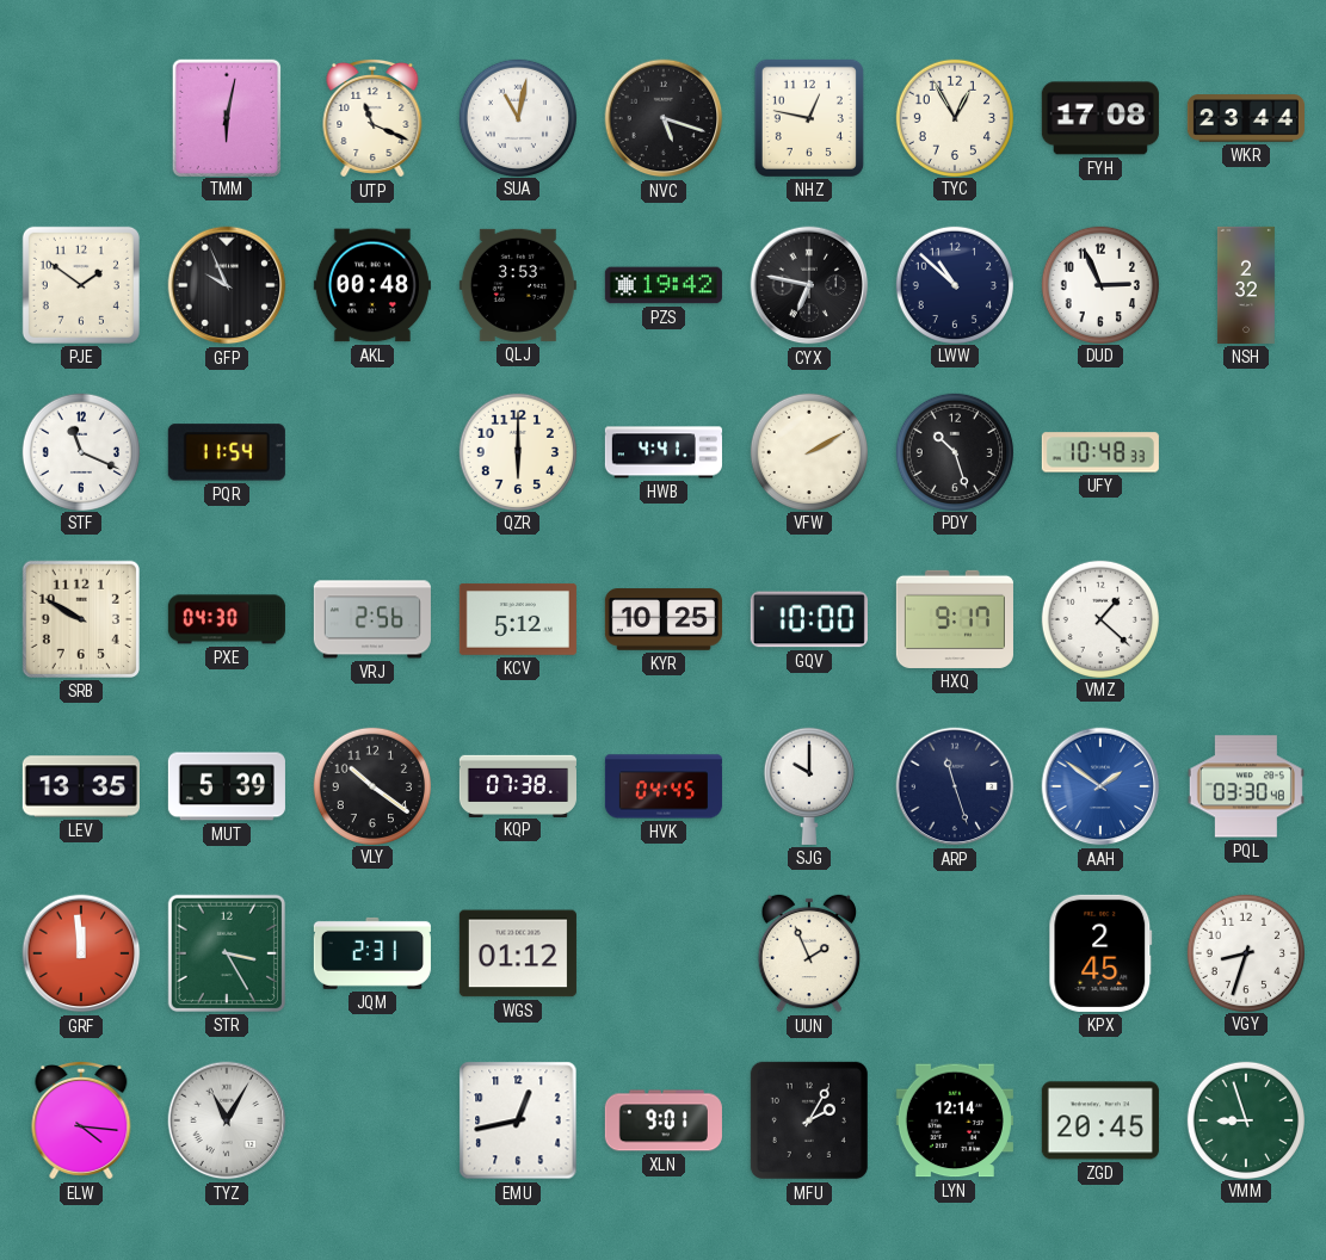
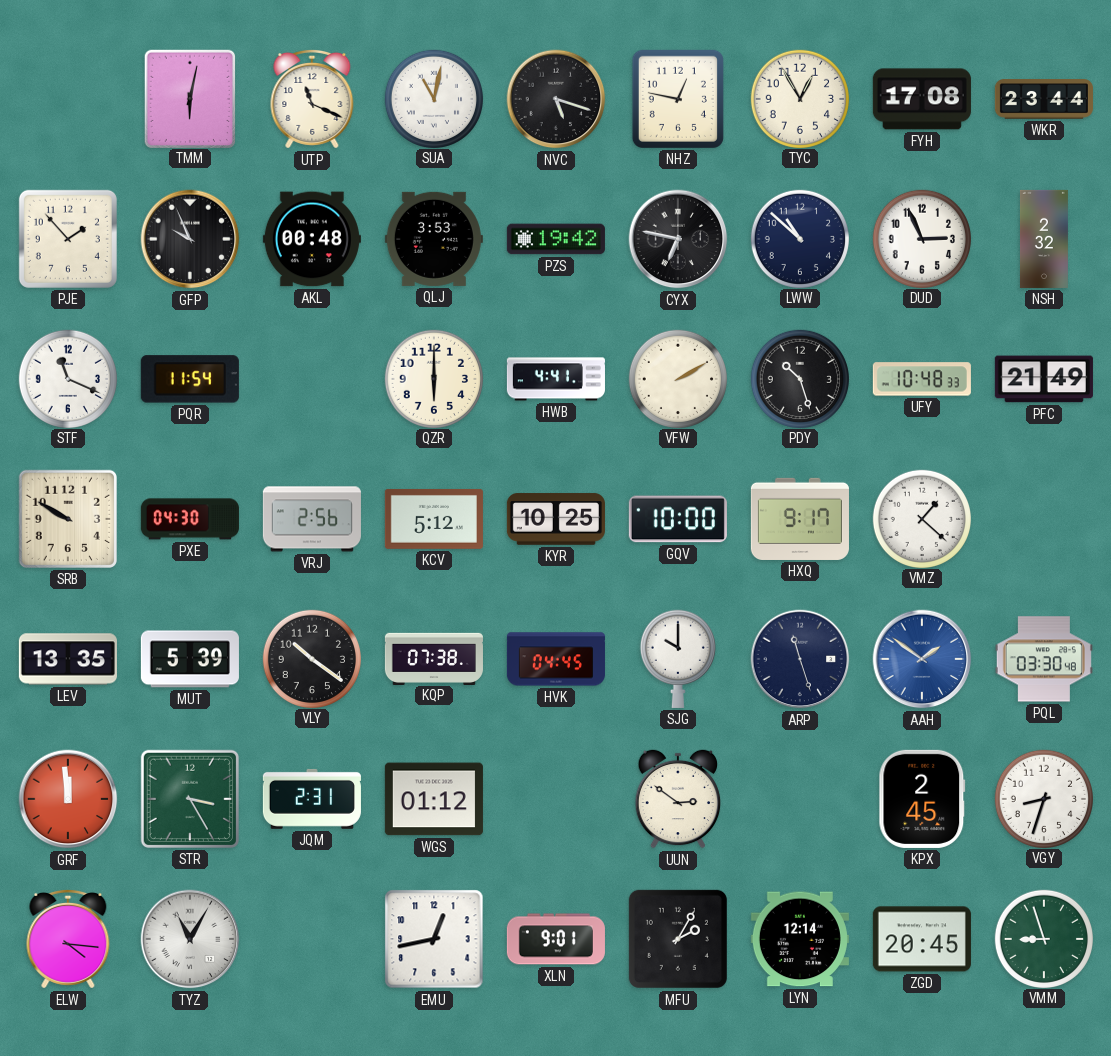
PJE: 1:51 -> 1:53
PFC: none -> 21:49
UUN: 1:56 -> 2:51
